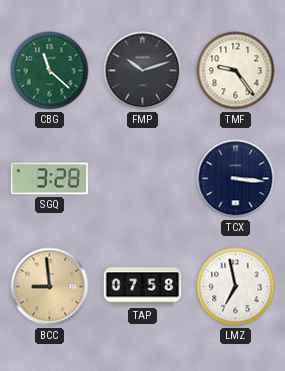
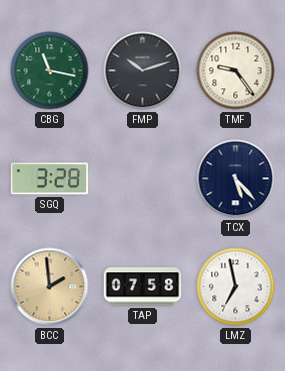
CBG: 11:22 -> 11:17
TCX: 3:16 -> 5:23
BCC: 8:59 -> 1:59
